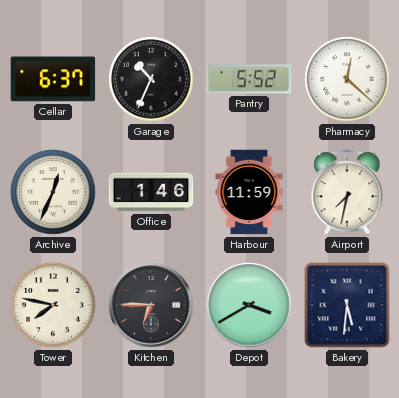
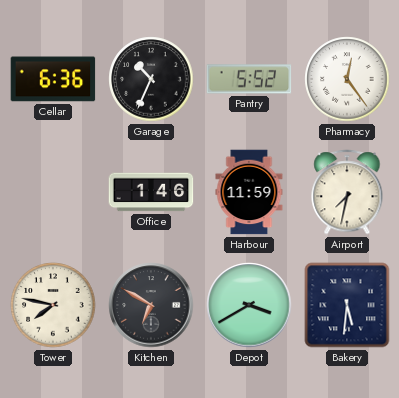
Cellar: 6:37 -> 6:36
Pharmacy: 12:22 -> 12:24
Archive: 12:34 -> none
Kitchen: 6:45 -> 6:50
